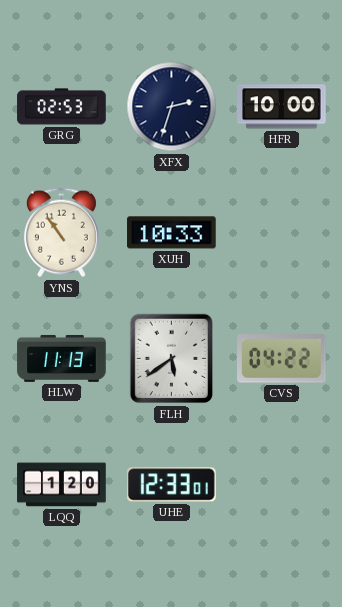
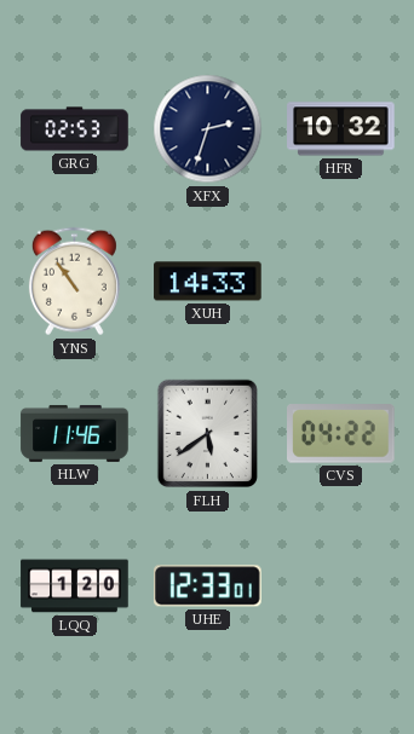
HFR: 10:00 -> 10:32
XUH: 10:33 -> 14:33
HLW: 11:13 -> 11:46
